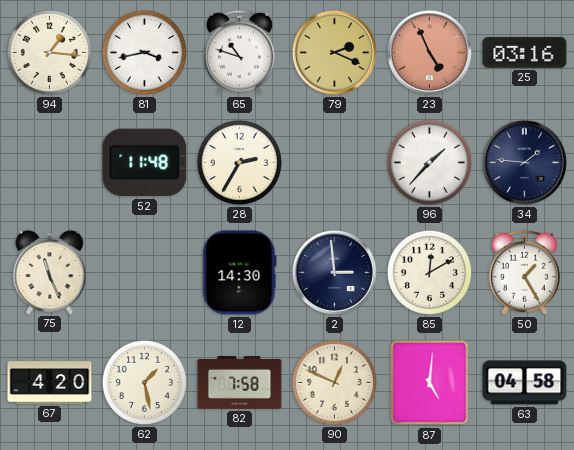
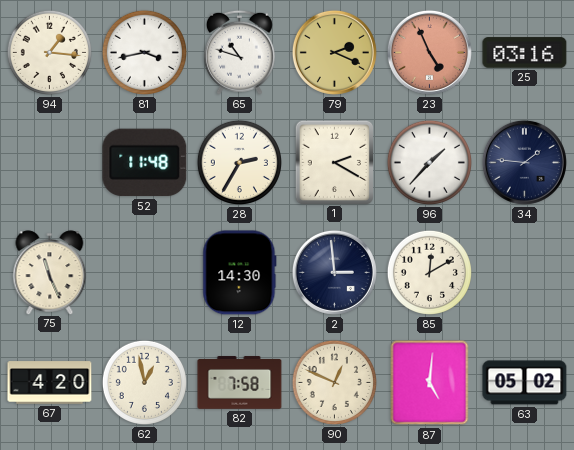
1: none -> 2:20
50: 1:25 -> none
62: 1:28 -> 12:58
63: 04:58 -> 05:02
